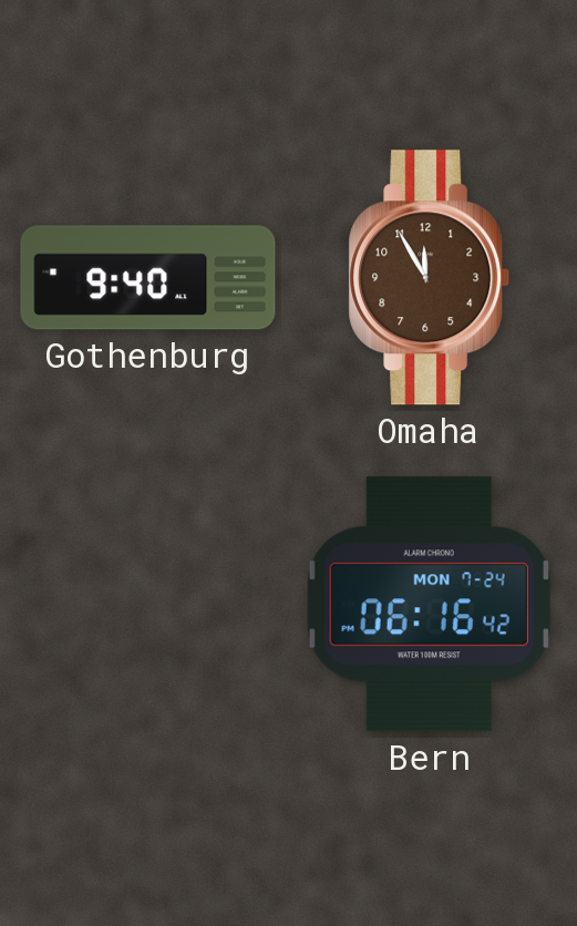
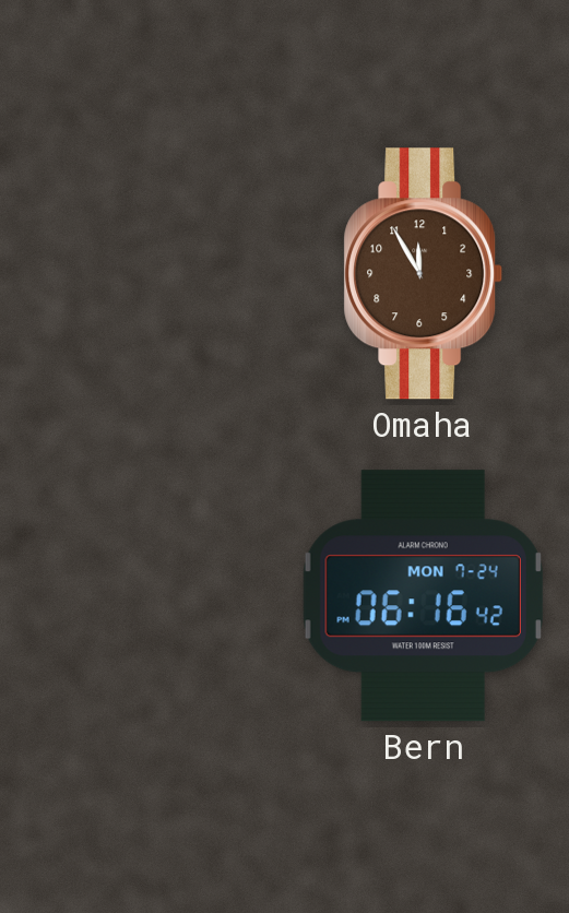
Gothenburg: 9:40 -> none
